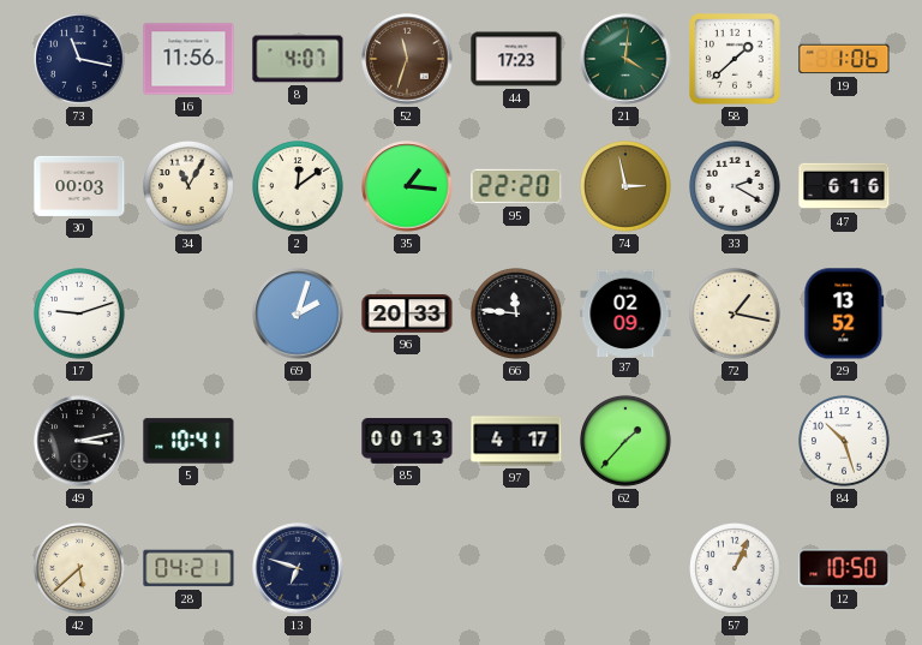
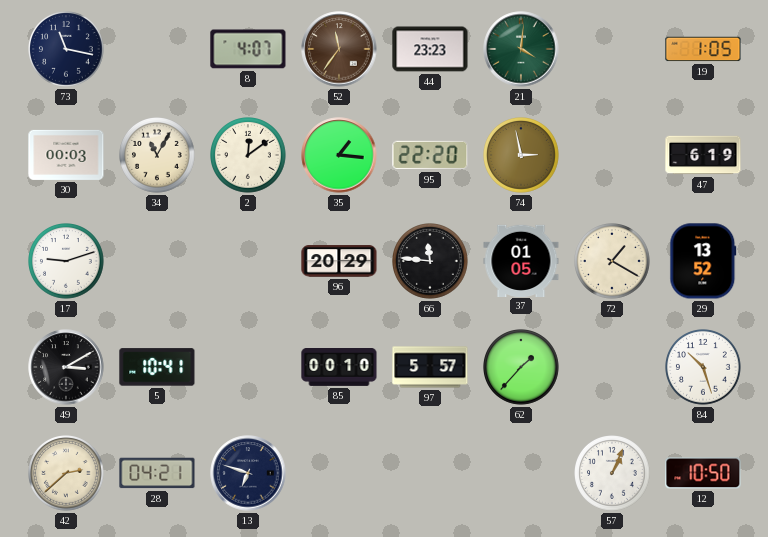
16: 11:56 -> none
52: 11:33 -> 11:36
44: 17:23 -> 23:23
58: 1:38 -> none
19: 1:06 -> 1:05
33: 2:20 -> none
47: 6:16 -> 6:19
69: 2:03 -> none
96: 20:33 -> 20:29
37: 02:09 -> 01:05
72: 1:17 -> 1:20
49: 3:13 -> 3:10
85: 00:13 -> 00:10
97: 4:17 -> 5:57
42: 5:38 -> 2:38
